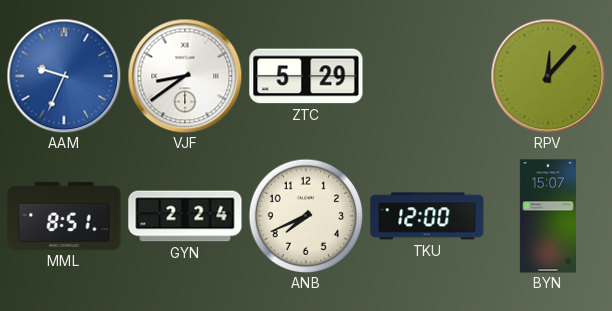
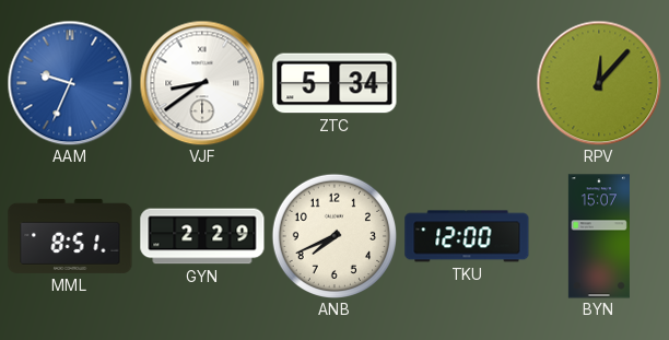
ZTC: 5:29 -> 5:34
GYN: 2:24 -> 2:29
